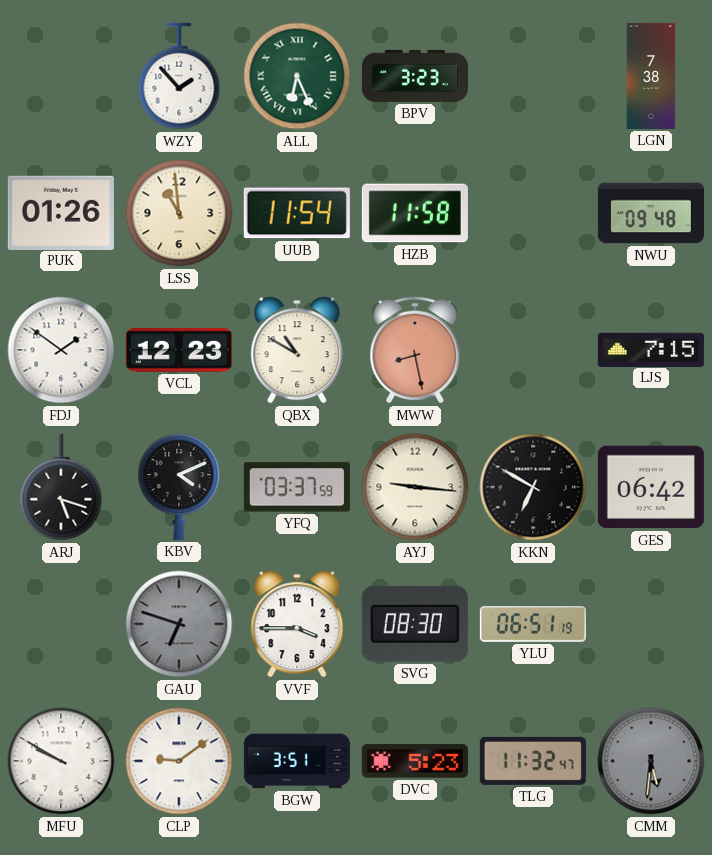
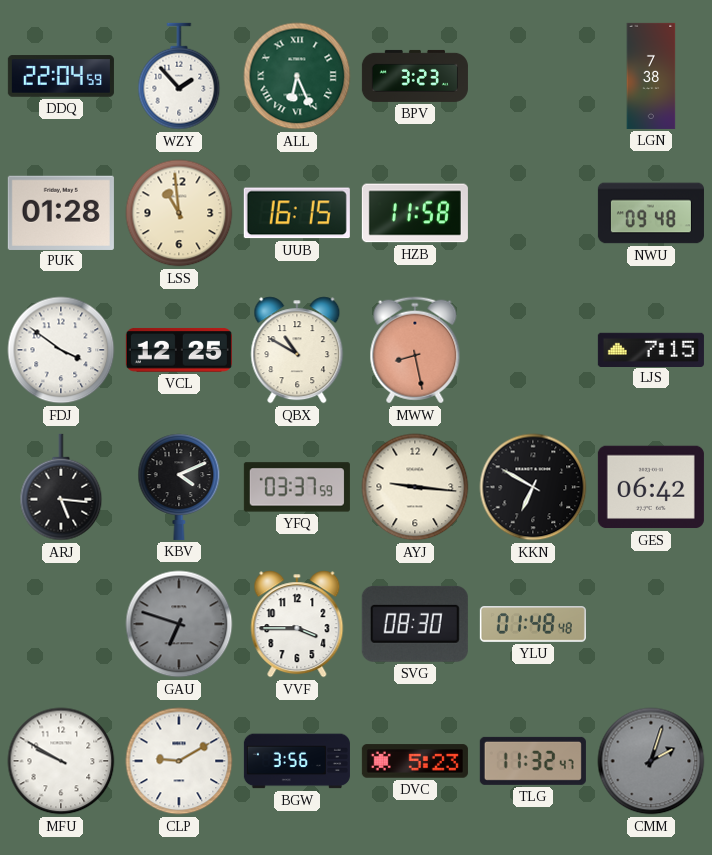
DDQ: none -> 22:04
PUK: 01:26 -> 01:28
UUB: 11:54 -> 16:15
FDJ: 1:51 -> 3:51
VCL: 12:23 -> 12:25
ARJ: 5:18 -> 5:16
YLU: 06:51 -> 01:48
CLP: 9:09 -> 9:10
BGW: 3:51 -> 3:56
CMM: 5:31 -> 2:03
